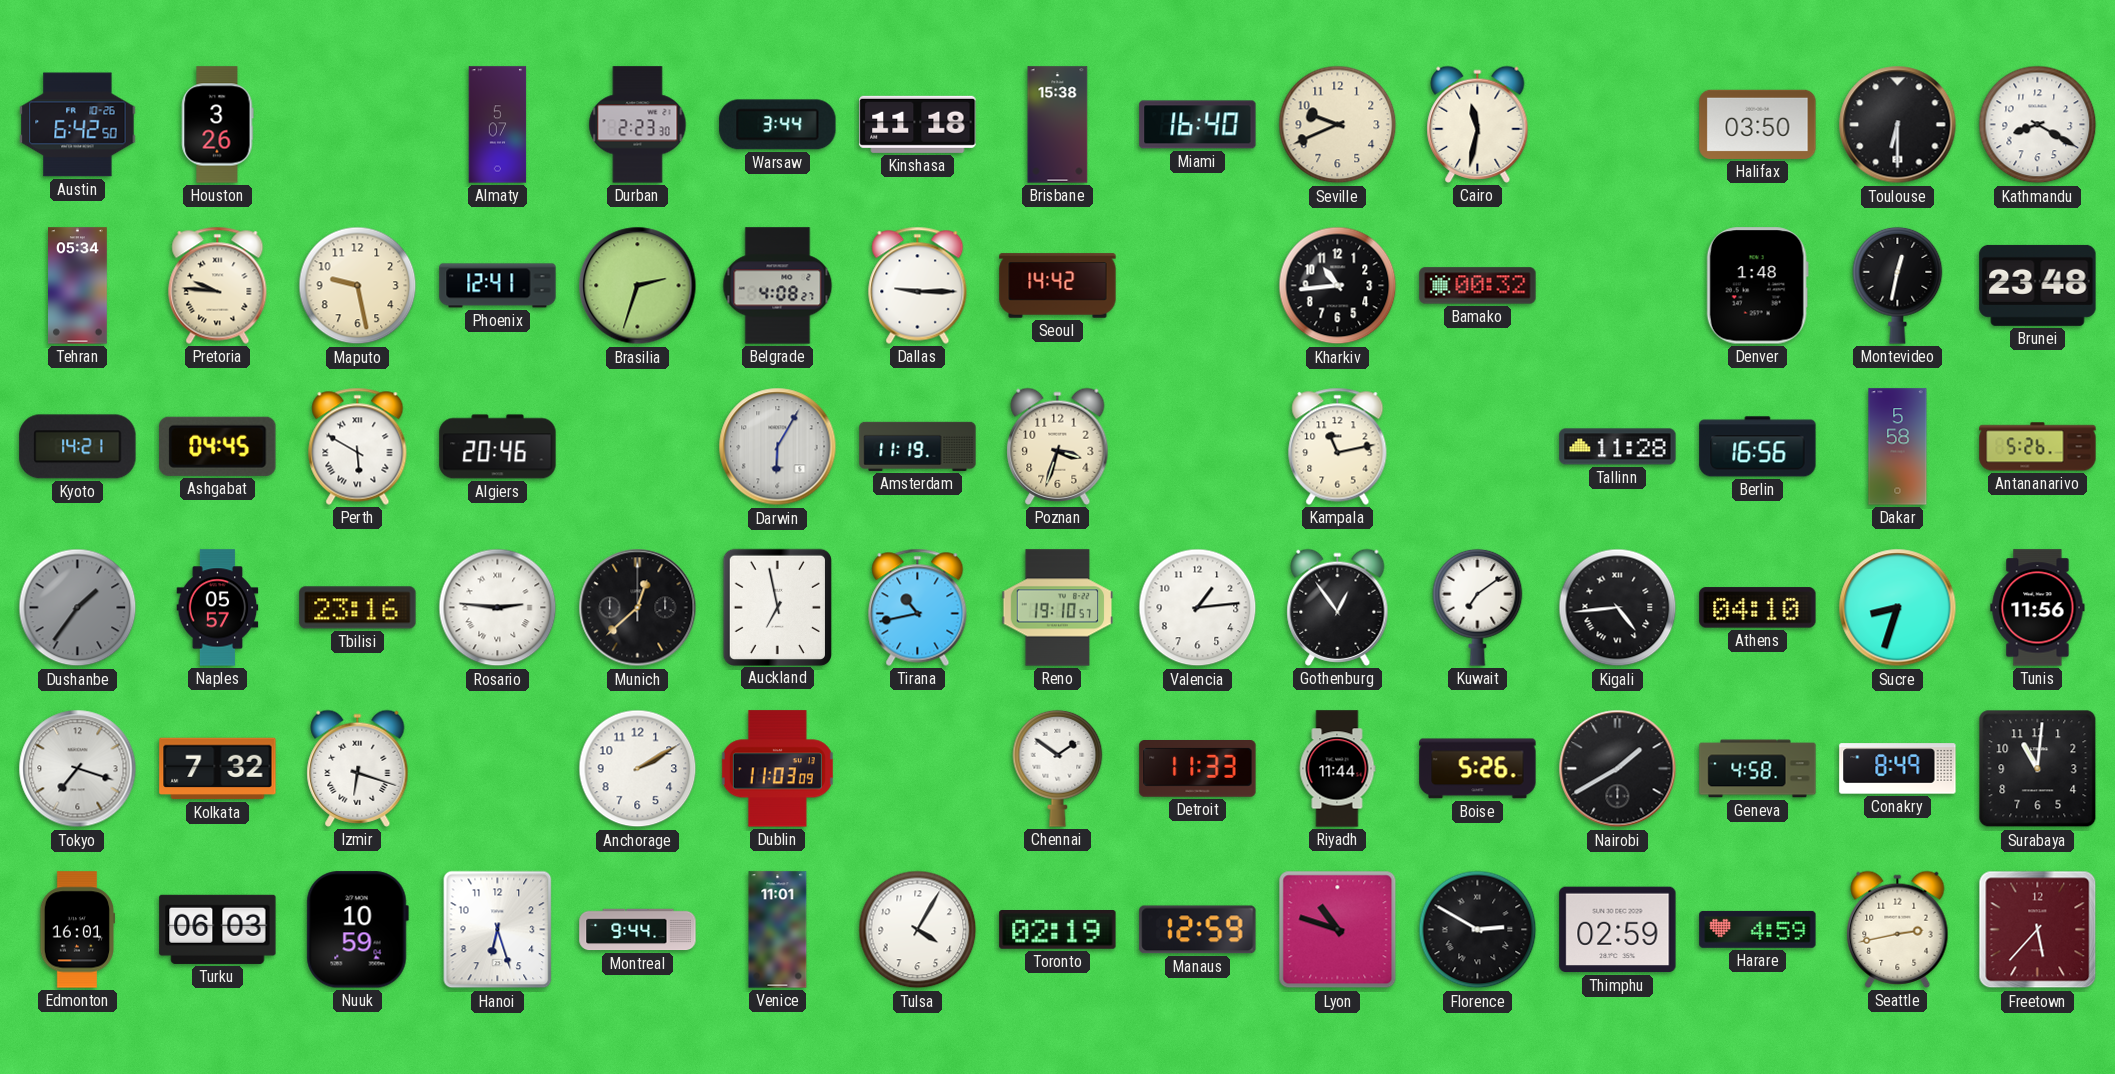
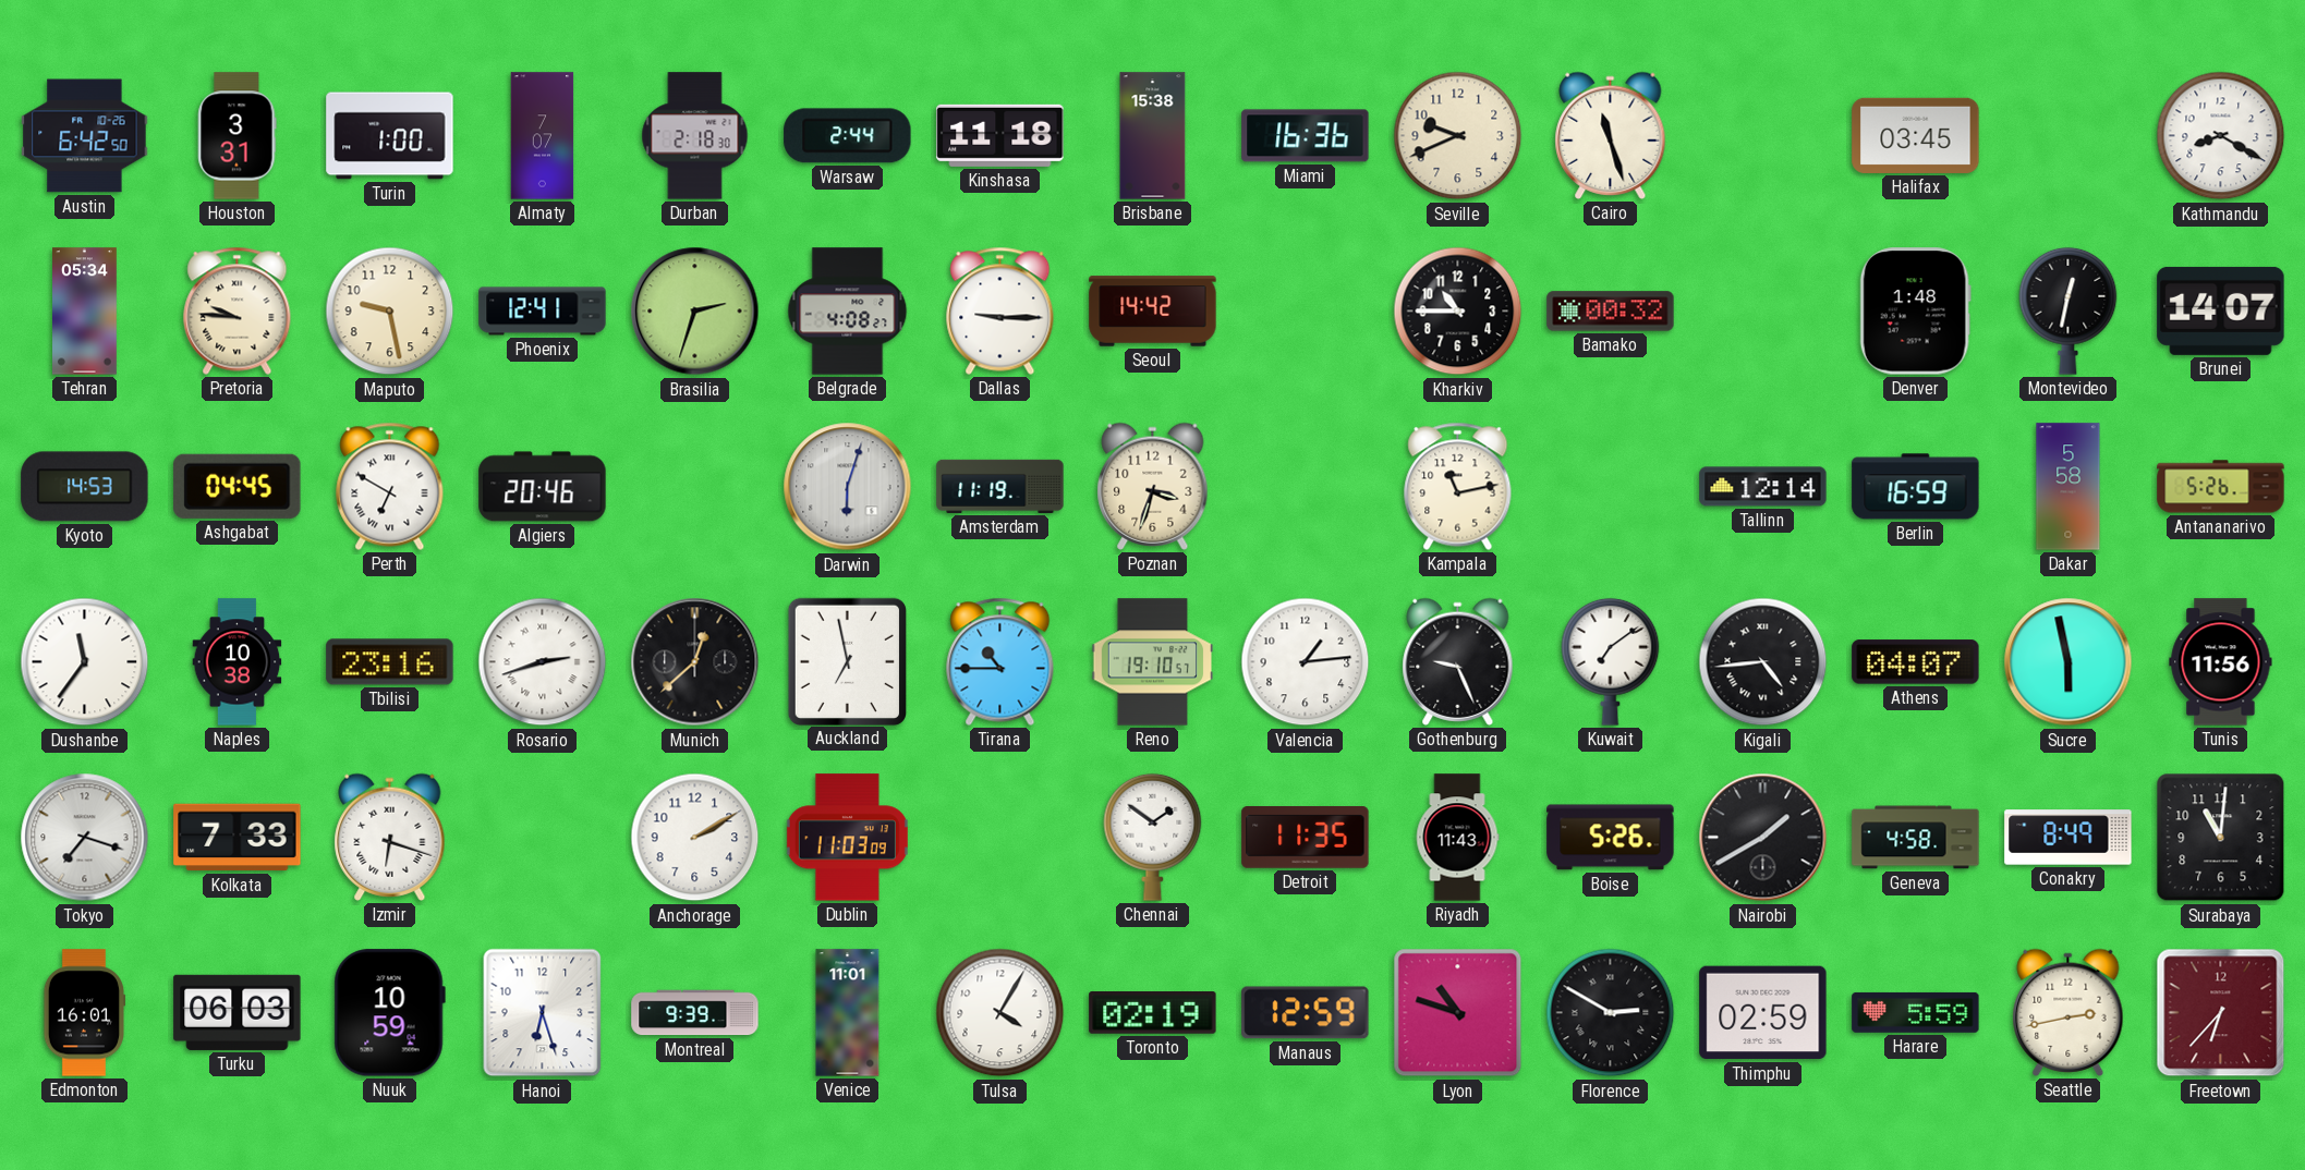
Houston: 3:26 -> 3:31
Turin: none -> 1:00
Almaty: 5:07 -> 7:07
Durban: 2:23 -> 2:18
Warsaw: 3:44 -> 2:44
Miami: 16:40 -> 16:36
Cairo: 11:32 -> 11:27
Halifax: 03:50 -> 03:45
Toulouse: 6:30 -> none
Kharkiv: 10:44 -> 10:45
Brunei: 23:48 -> 14:07
Kyoto: 14:21 -> 14:53
Perth: 5:50 -> 6:50
Darwin: 6:05 -> 6:03
Tallinn: 11:28 -> 12:14
Berlin: 16:56 -> 16:59
Dushanbe: 1:36 -> 11:36
Dushanbe dial: grey -> white
Naples: 05:57 -> 10:38
Rosario: 2:46 -> 2:42
Tirana: 10:43 -> 10:45
Gothenburg: 12:54 -> 9:26
Athens: 04:10 -> 04:07
Sucre: 8:33 -> 5:58
Kolkata: 7:32 -> 7:33
Detroit: 11:33 -> 11:35
Riyadh: 11:44 -> 11:43
Montreal: 9:44 -> 9:39
Harare: 4:59 -> 5:59
Freetown: 5:37 -> 6:37
